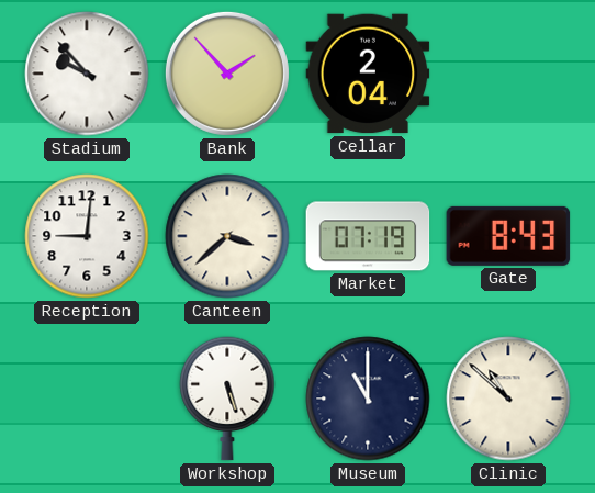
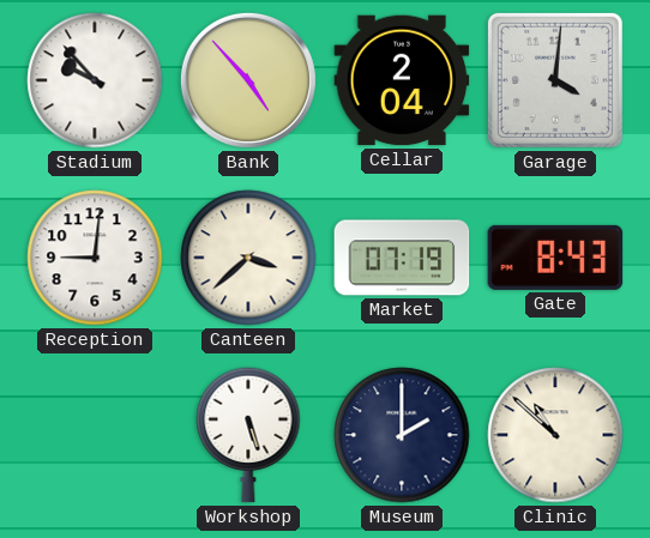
Bank: 1:53 -> 4:53
Garage: none -> 4:01
Museum: 11:00 -> 2:00
